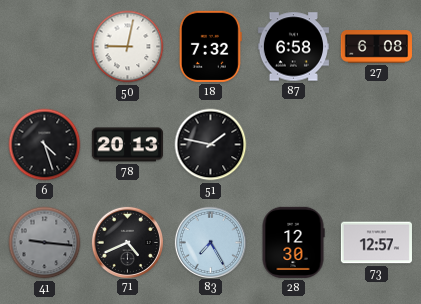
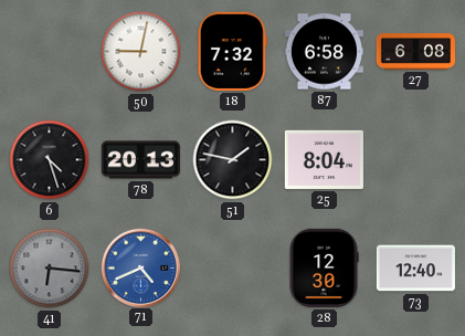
25: none -> 8:04
41: 9:16 -> 6:16
71 dial: black -> blue
83: 7:25 -> none
73: 12:57 -> 12:40
